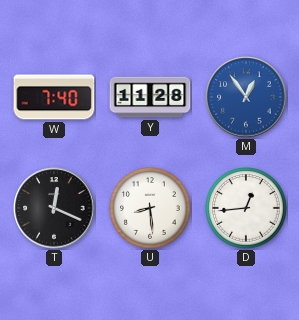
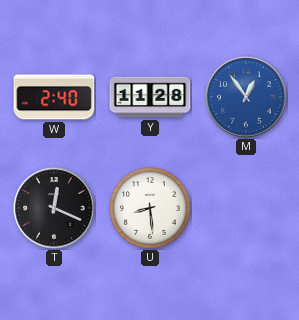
W: 7:40 -> 2:40
D: 12:44 -> none
